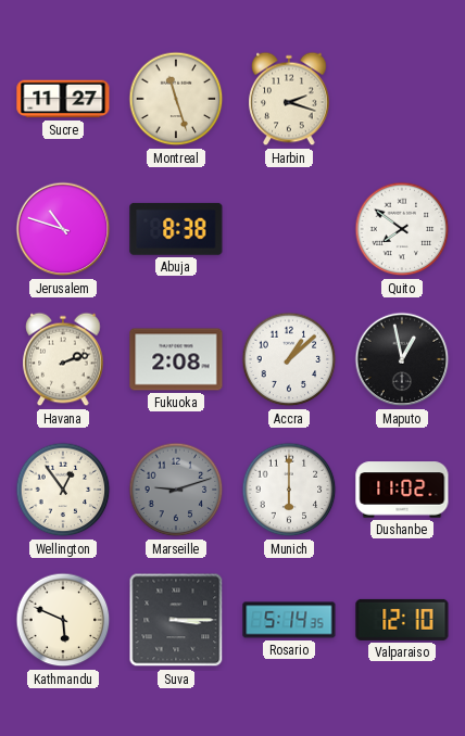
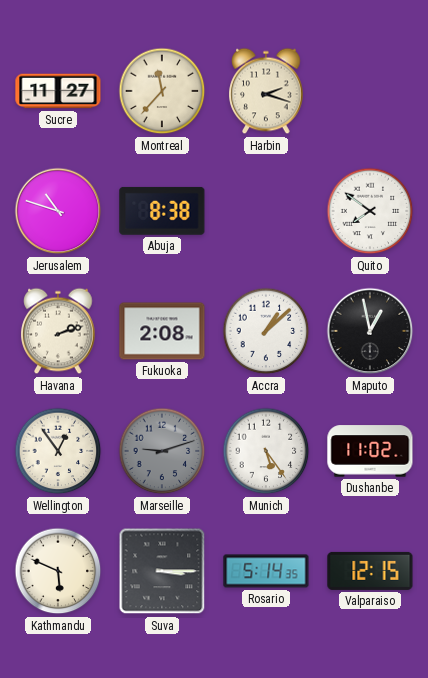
Montreal: 11:27 -> 11:37
Munich: 6:00 -> 5:24
Valparaiso: 12:10 -> 12:15
